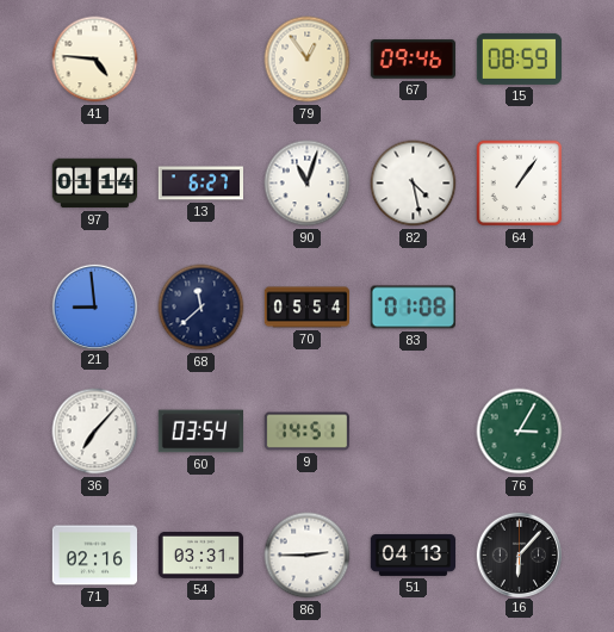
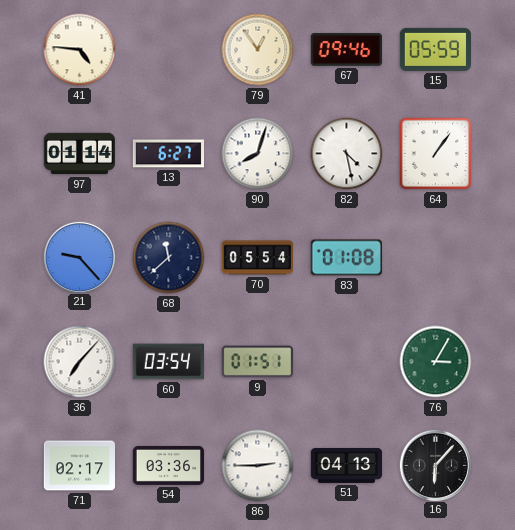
15: 08:59 -> 05:59
90: 11:03 -> 8:03
21: 8:59 -> 9:23
9: 14:51 -> 01:51
71: 02:16 -> 02:17
54: 03:31 -> 03:36
